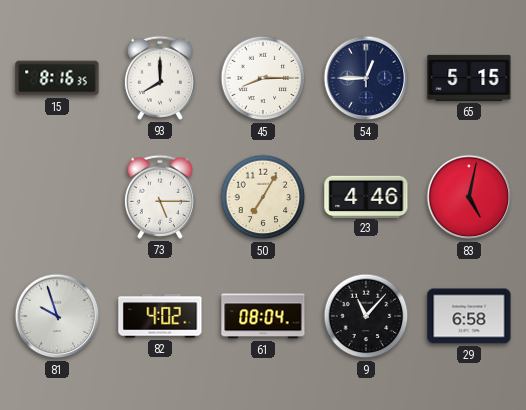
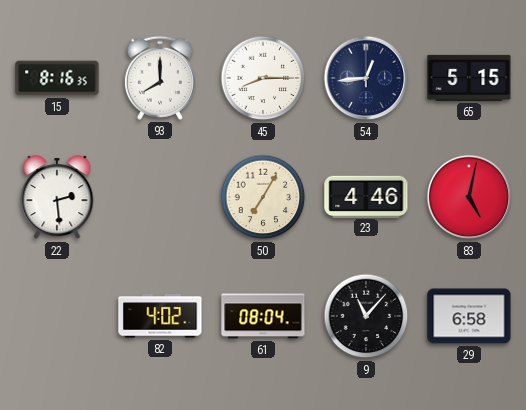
54: 12:45 -> 12:44
22: none -> 2:29
73: 5:15 -> none
81: 9:57 -> none
